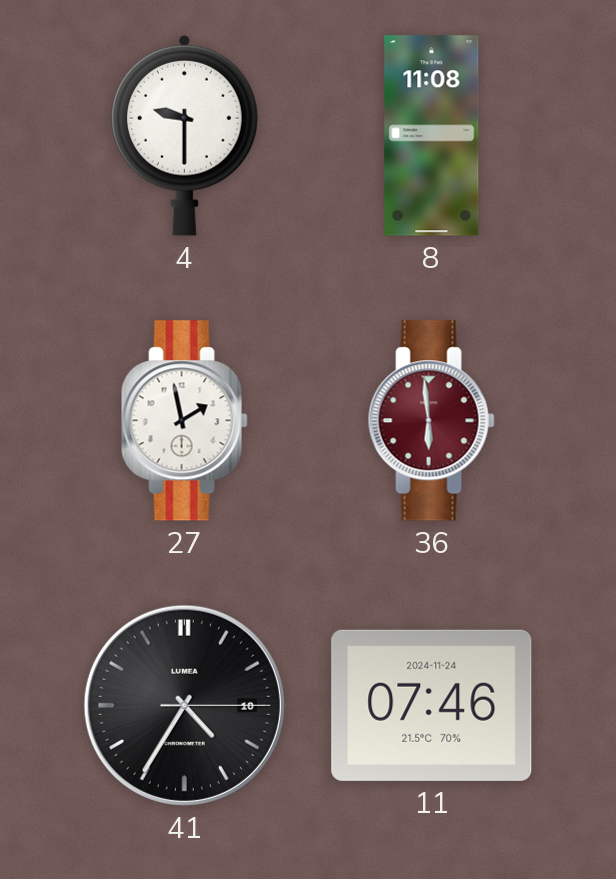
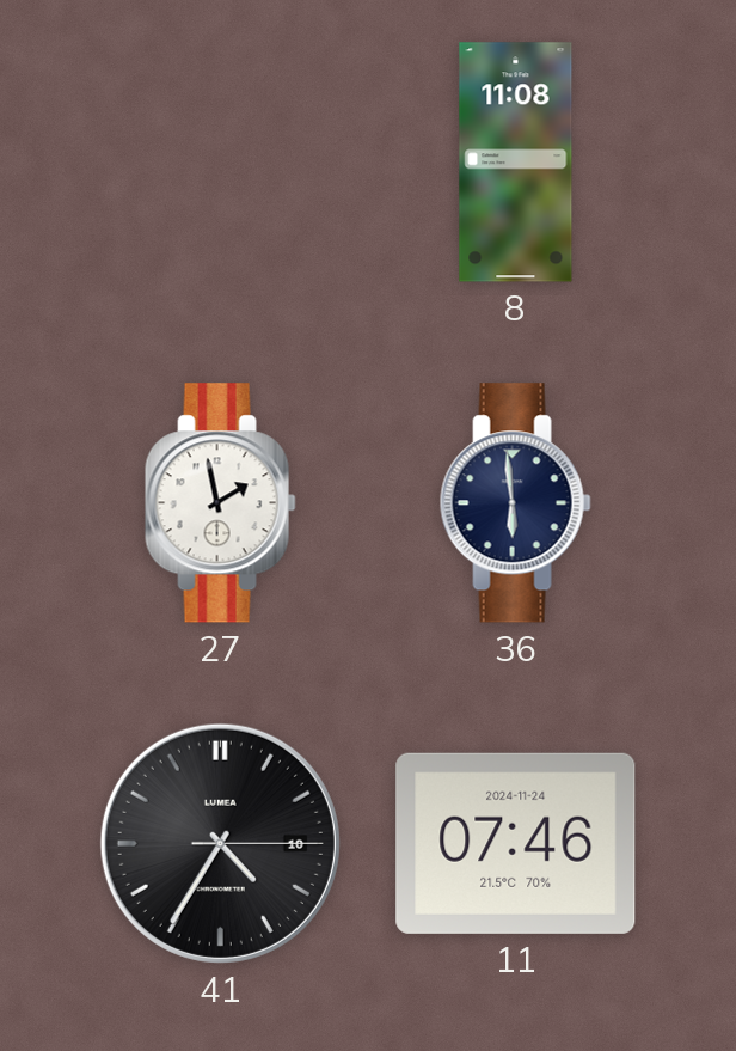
4: 9:30 -> none
36 dial: burgundy -> navy
